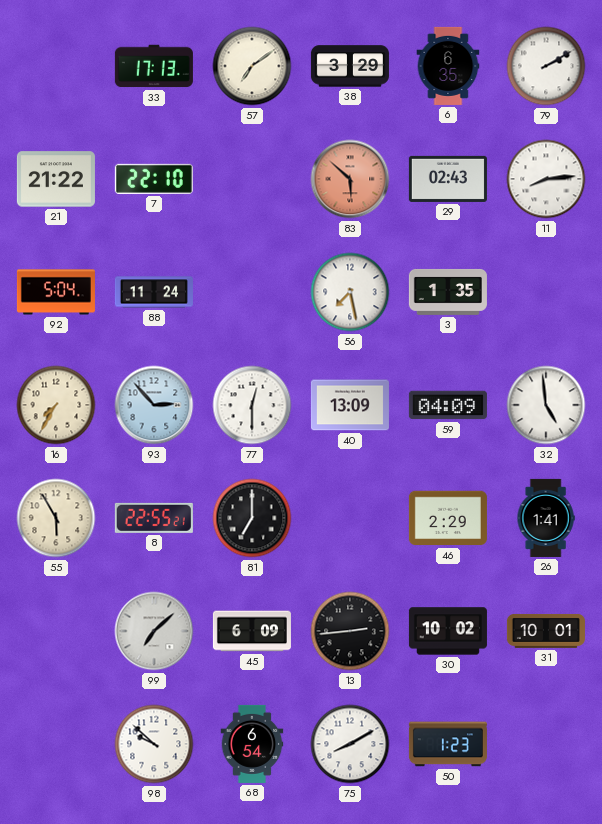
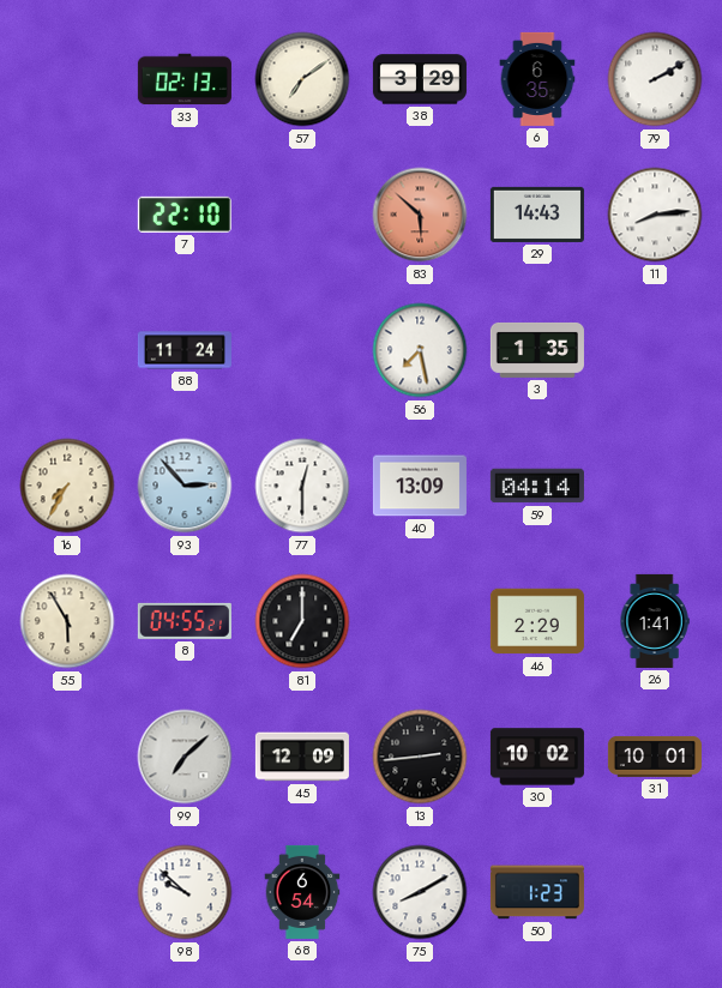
33: 17:13 -> 02:13
21: 21:22 -> none
29: 02:43 -> 14:43
92: 5:04 -> none
59: 04:09 -> 04:14
32: 4:59 -> none
8: 22:55 -> 04:55
45: 6:09 -> 12:09
